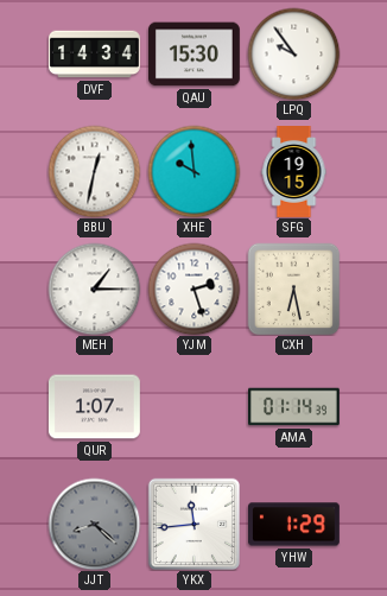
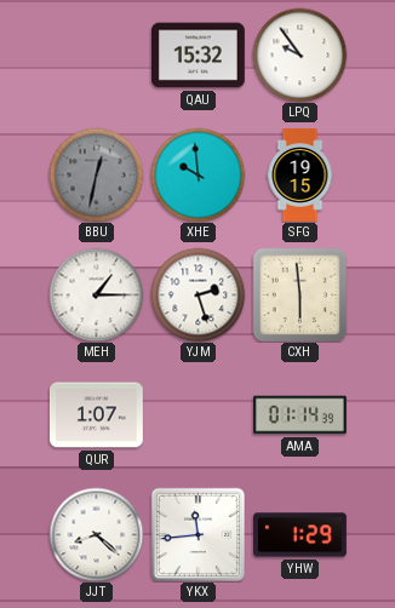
DVF: 14:34 -> none
QAU: 15:30 -> 15:32
BBU dial: white -> grey
CXH: 6:28 -> 5:59
JJT dial: grey -> white
